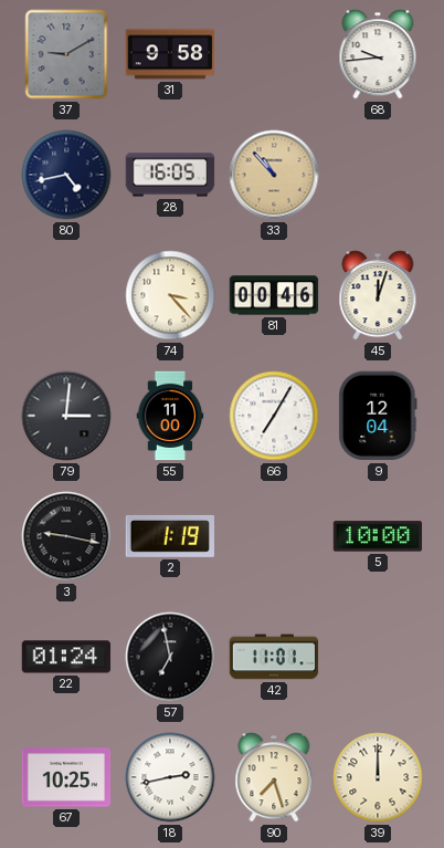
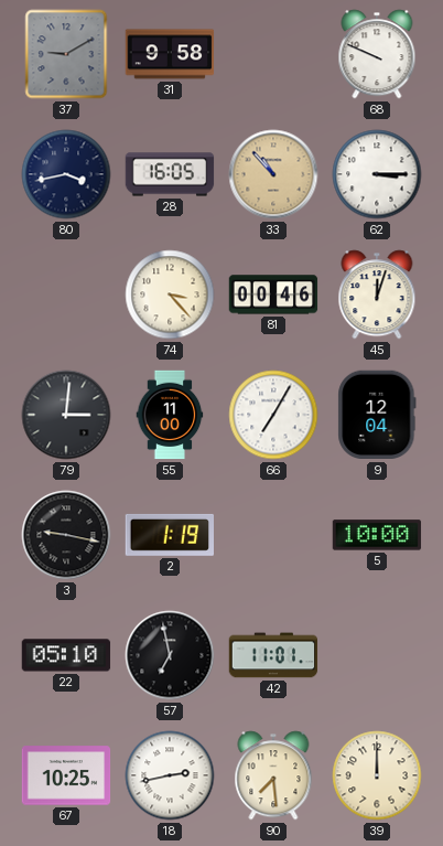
68: 9:44 -> 9:49
80: 4:43 -> 3:43
62: none -> 3:15
22: 01:24 -> 05:10
90: 7:27 -> 7:29
